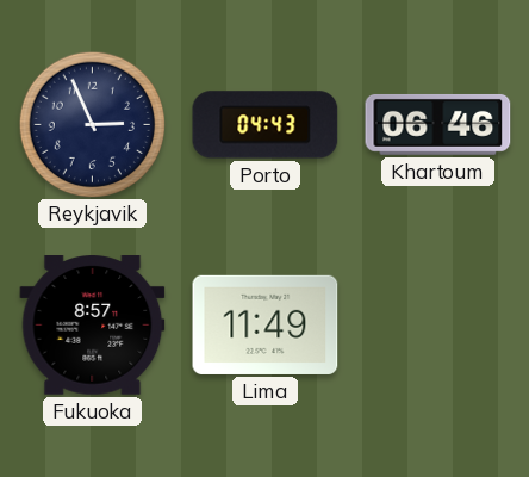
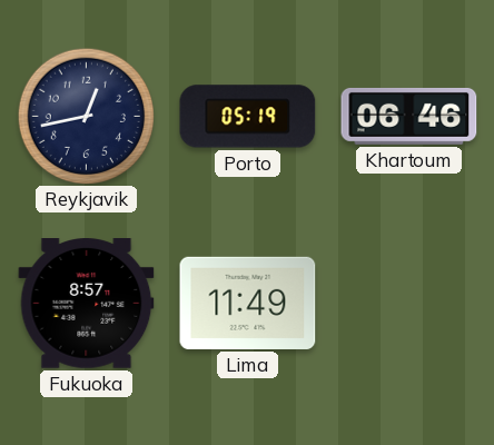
Reykjavik: 2:56 -> 12:43
Porto: 04:43 -> 05:19
